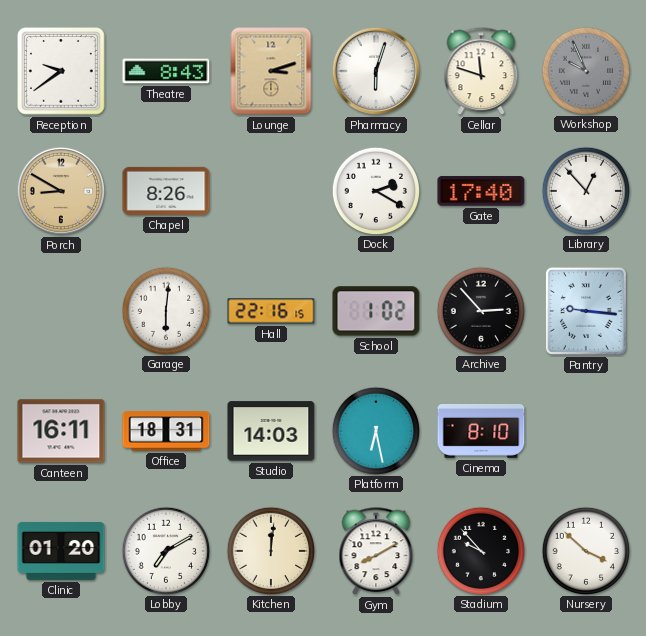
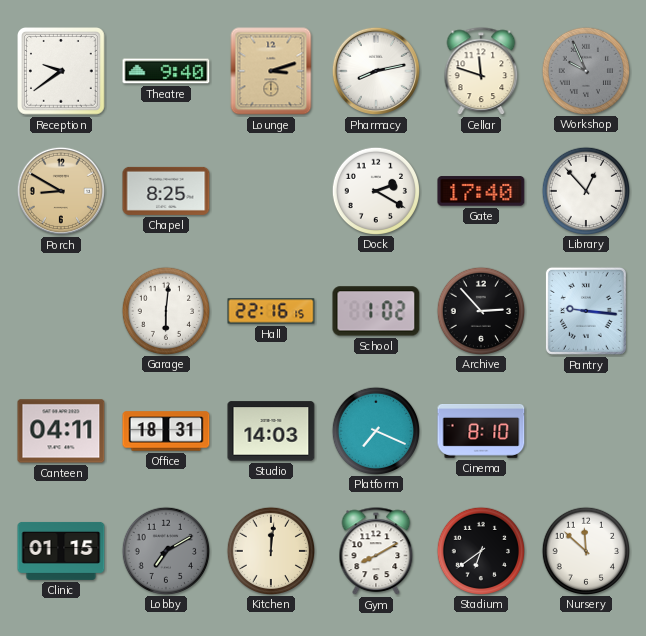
Theatre: 8:43 -> 9:40
Pharmacy: 6:03 -> 8:13
Chapel: 8:26 -> 8:25
Canteen: 16:11 -> 04:11
Platform: 6:28 -> 7:19
Clinic: 01:20 -> 01:15
Lobby dial: white -> grey
Stadium: 9:53 -> 6:39
Nursery: 3:52 -> 11:52
